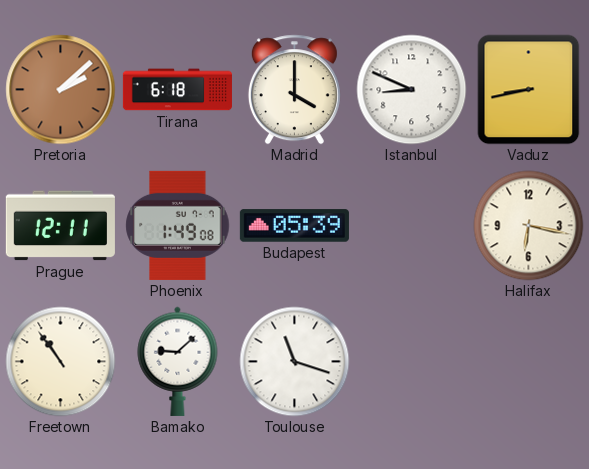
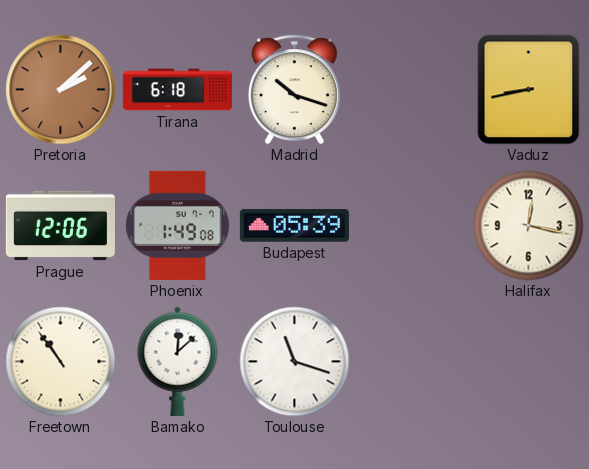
Madrid: 4:00 -> 10:18
Istanbul: 8:49 -> none
Prague: 12:11 -> 12:06
Halifax: 6:17 -> 12:17
Bamako: 9:08 -> 12:08
